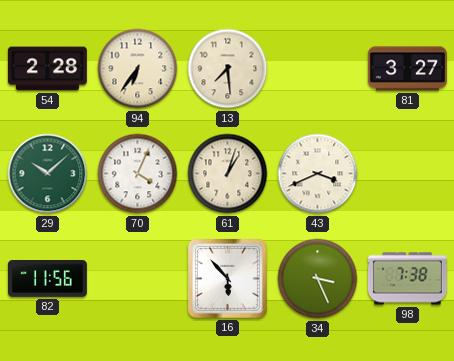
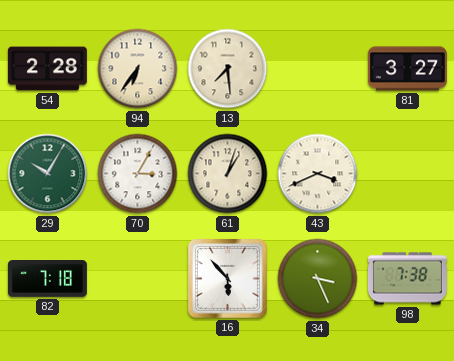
29: 10:08 -> 10:05
70: 4:04 -> 3:05
82: 11:56 -> 7:18
